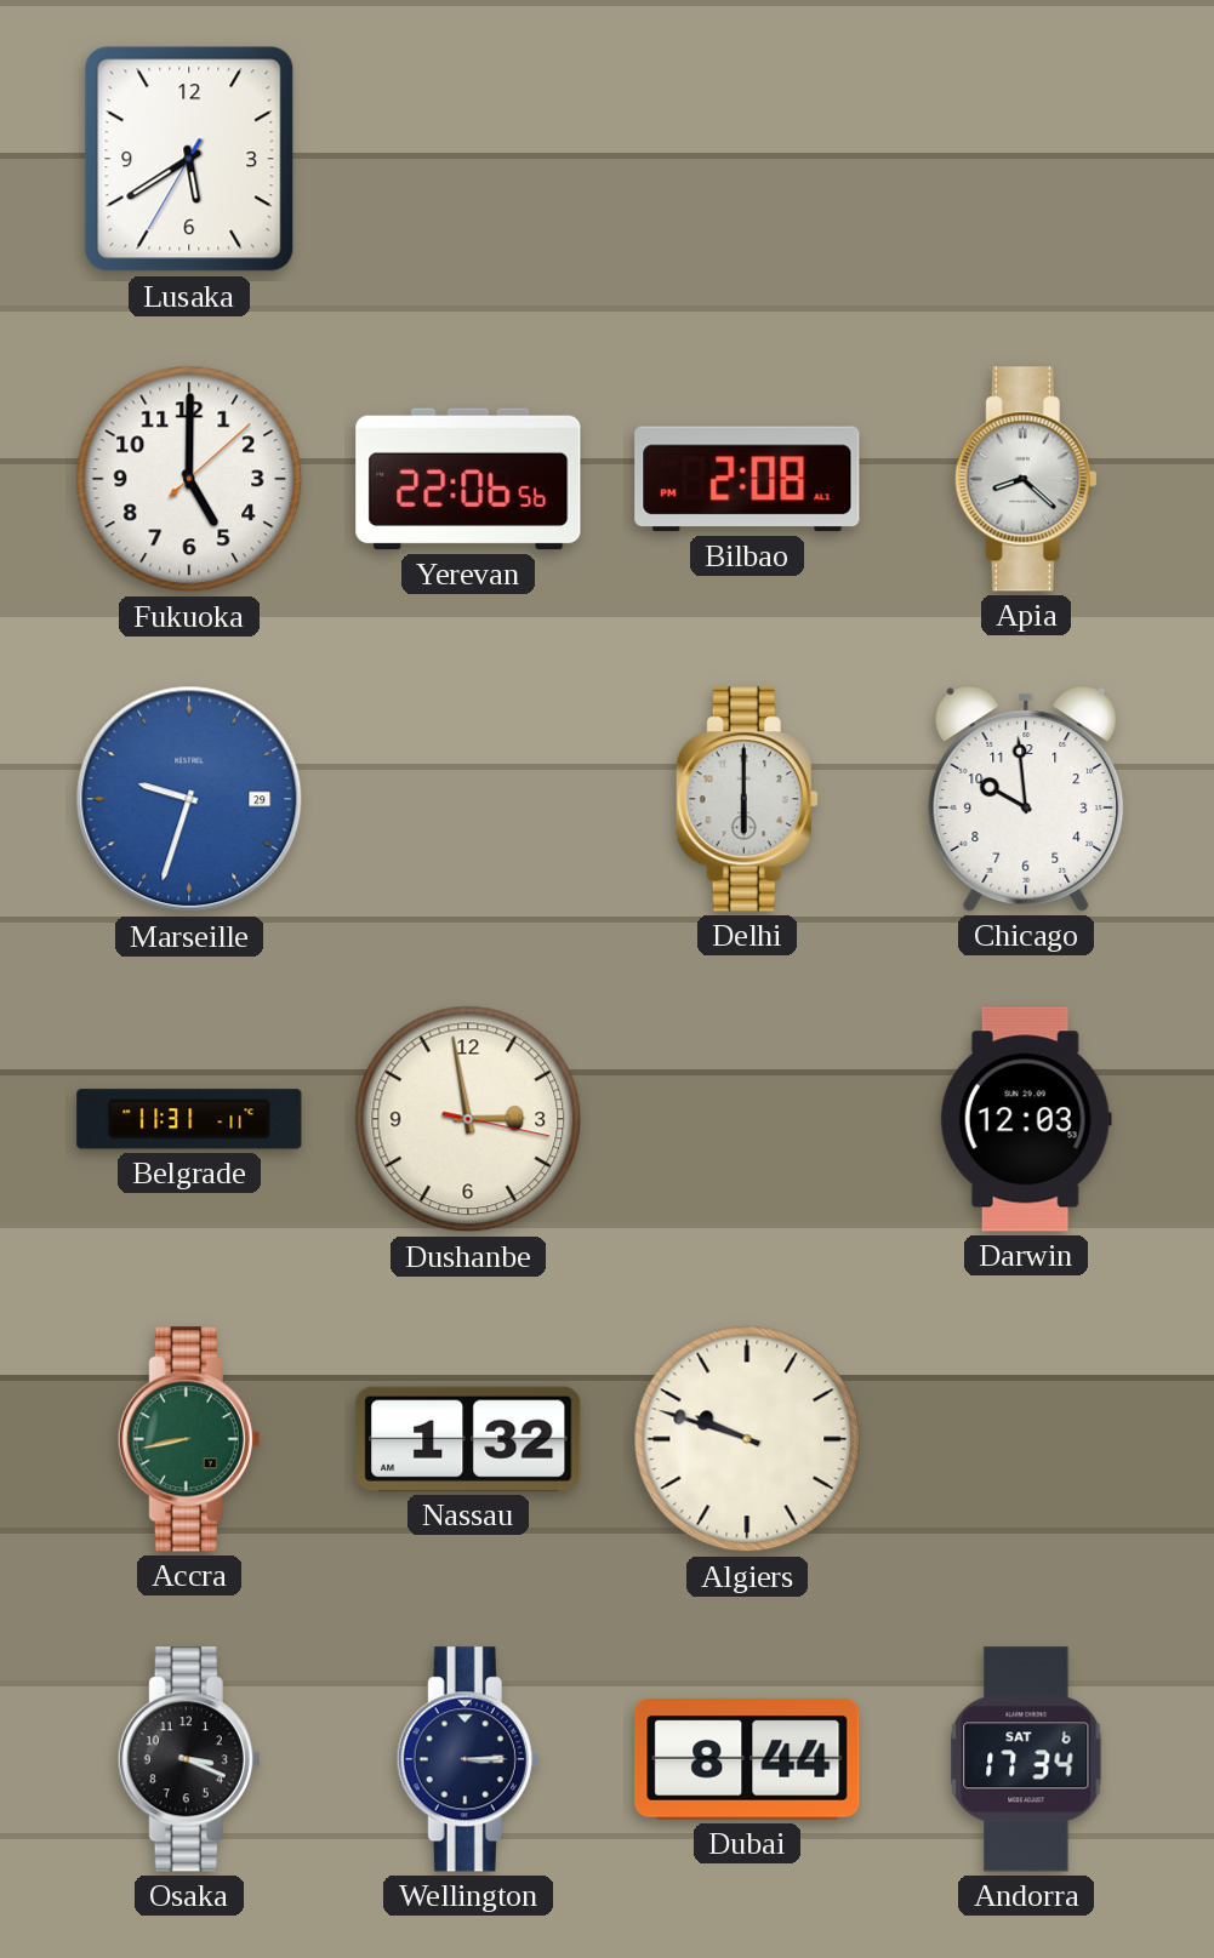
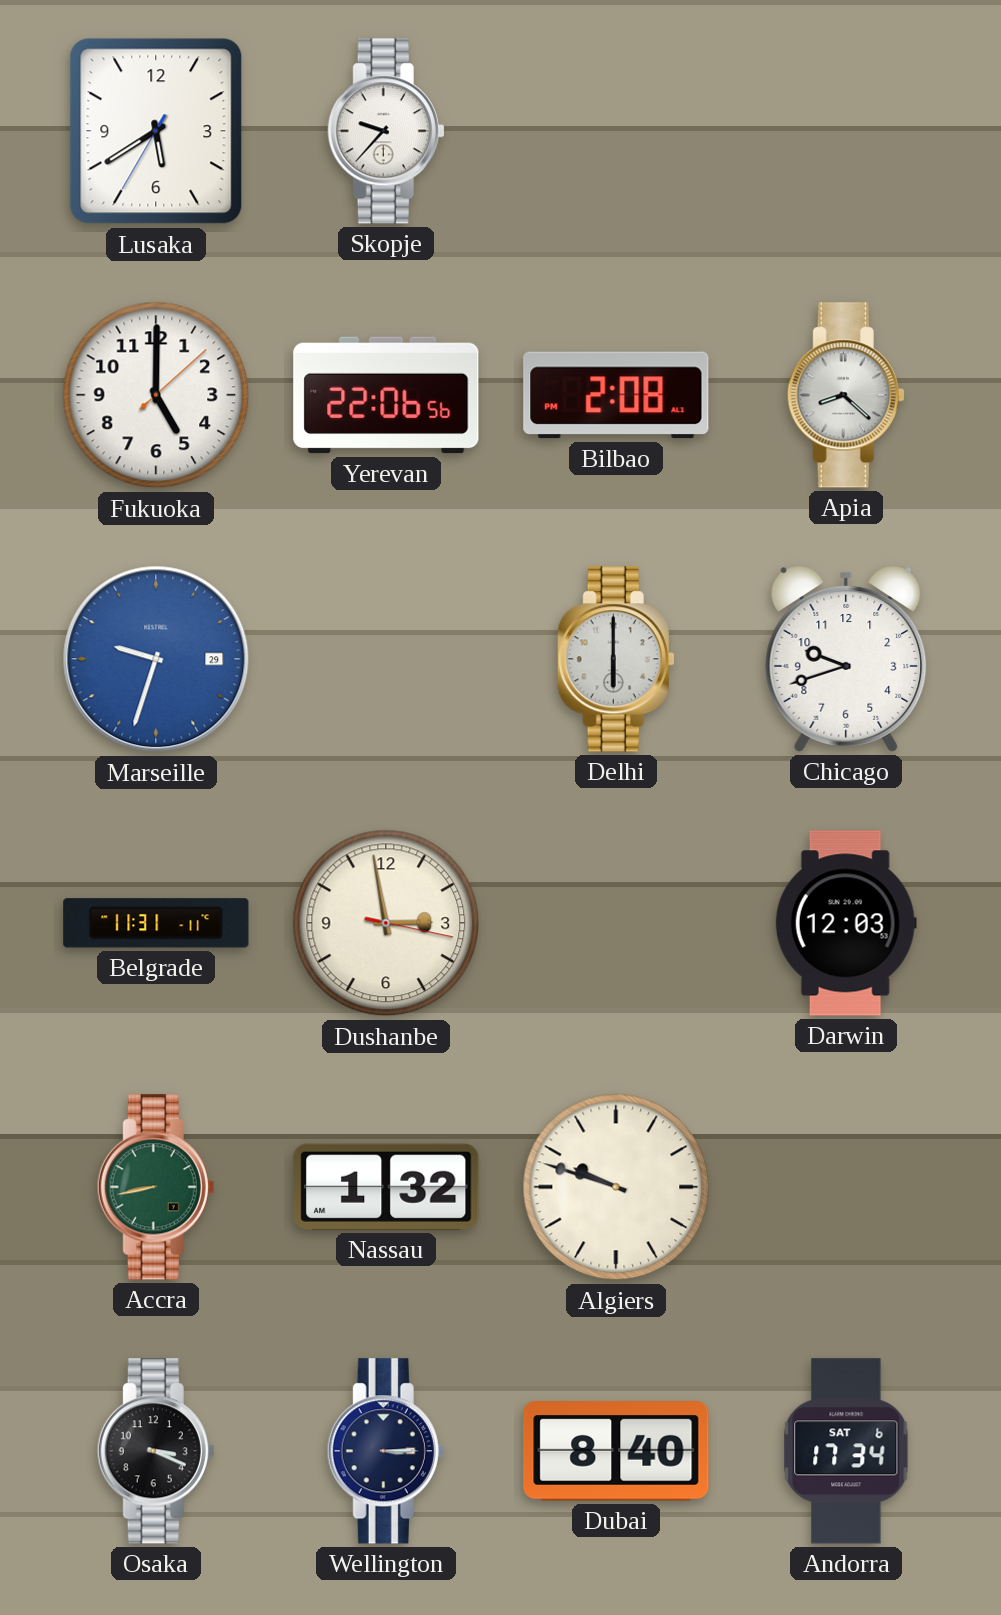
Skopje: none -> 9:37
Chicago: 9:59 -> 9:42
Dubai: 8:44 -> 8:40
